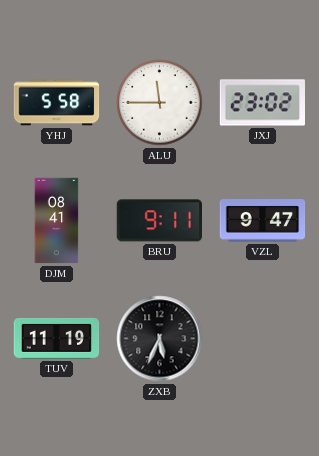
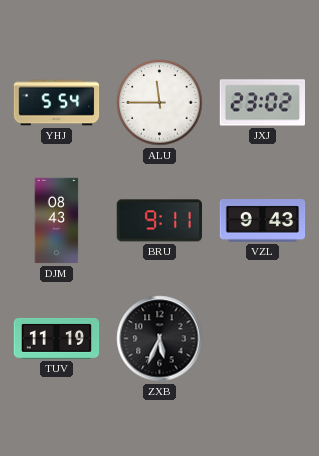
YHJ: 5:58 -> 5:54
DJM: 08:41 -> 08:43
VZL: 9:47 -> 9:43
